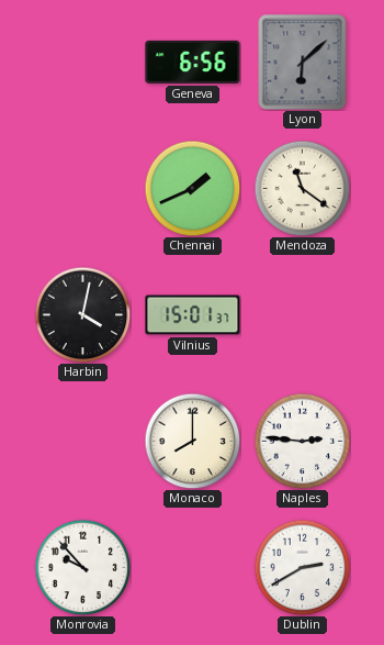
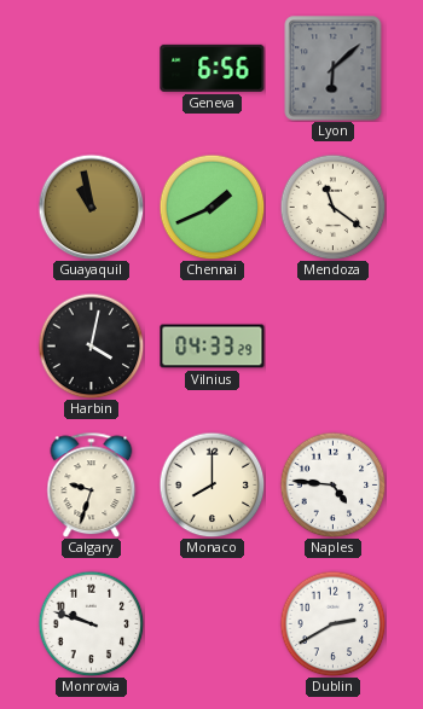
Guayaquil: none -> 10:58
Vilnius: 15:01 -> 04:33
Calgary: none -> 9:33
Naples: 2:46 -> 4:46
Monrovia: 9:53 -> 9:48
